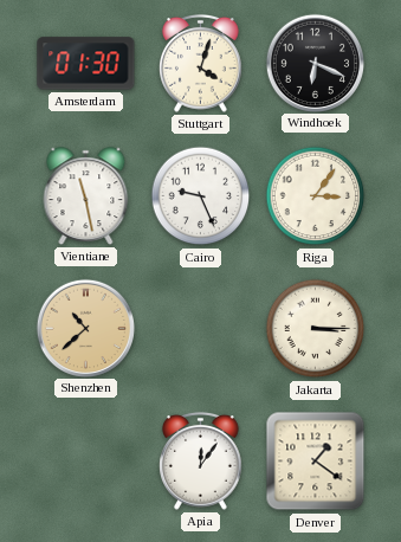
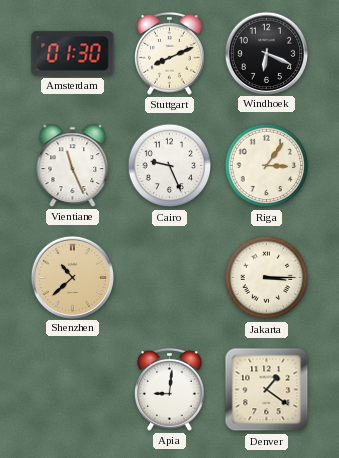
Stuttgart: 4:03 -> 8:11
Vientiane: 11:28 -> 11:26
Apia: 12:06 -> 9:01
